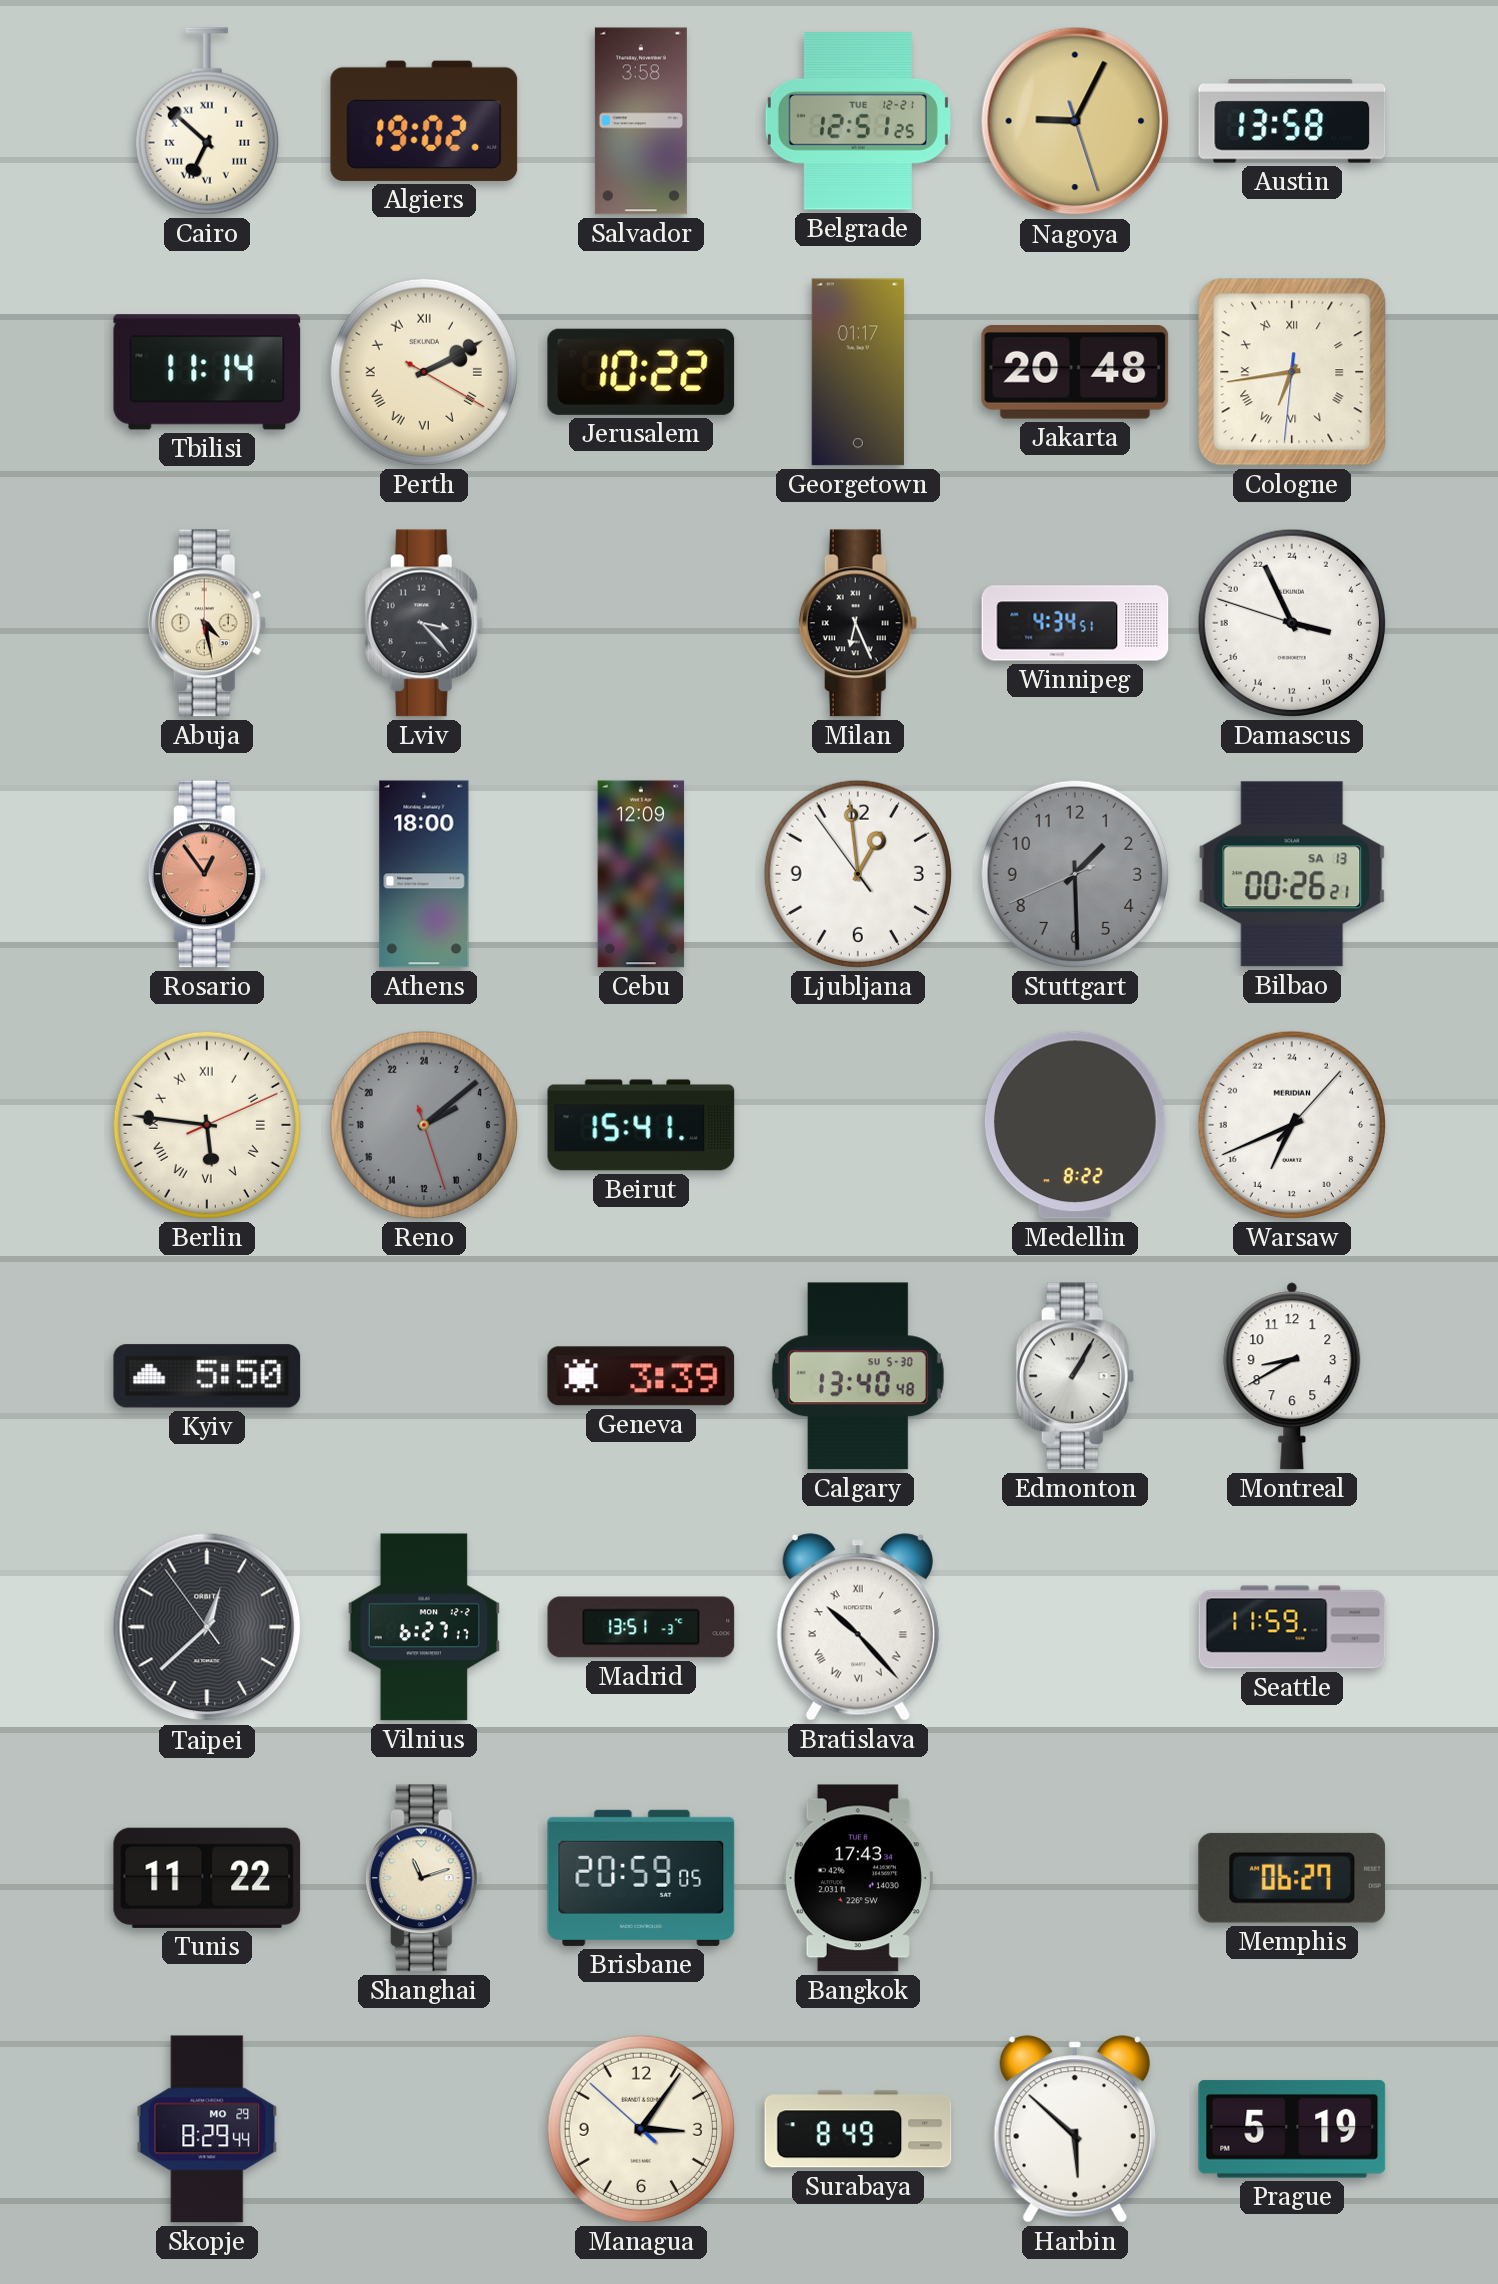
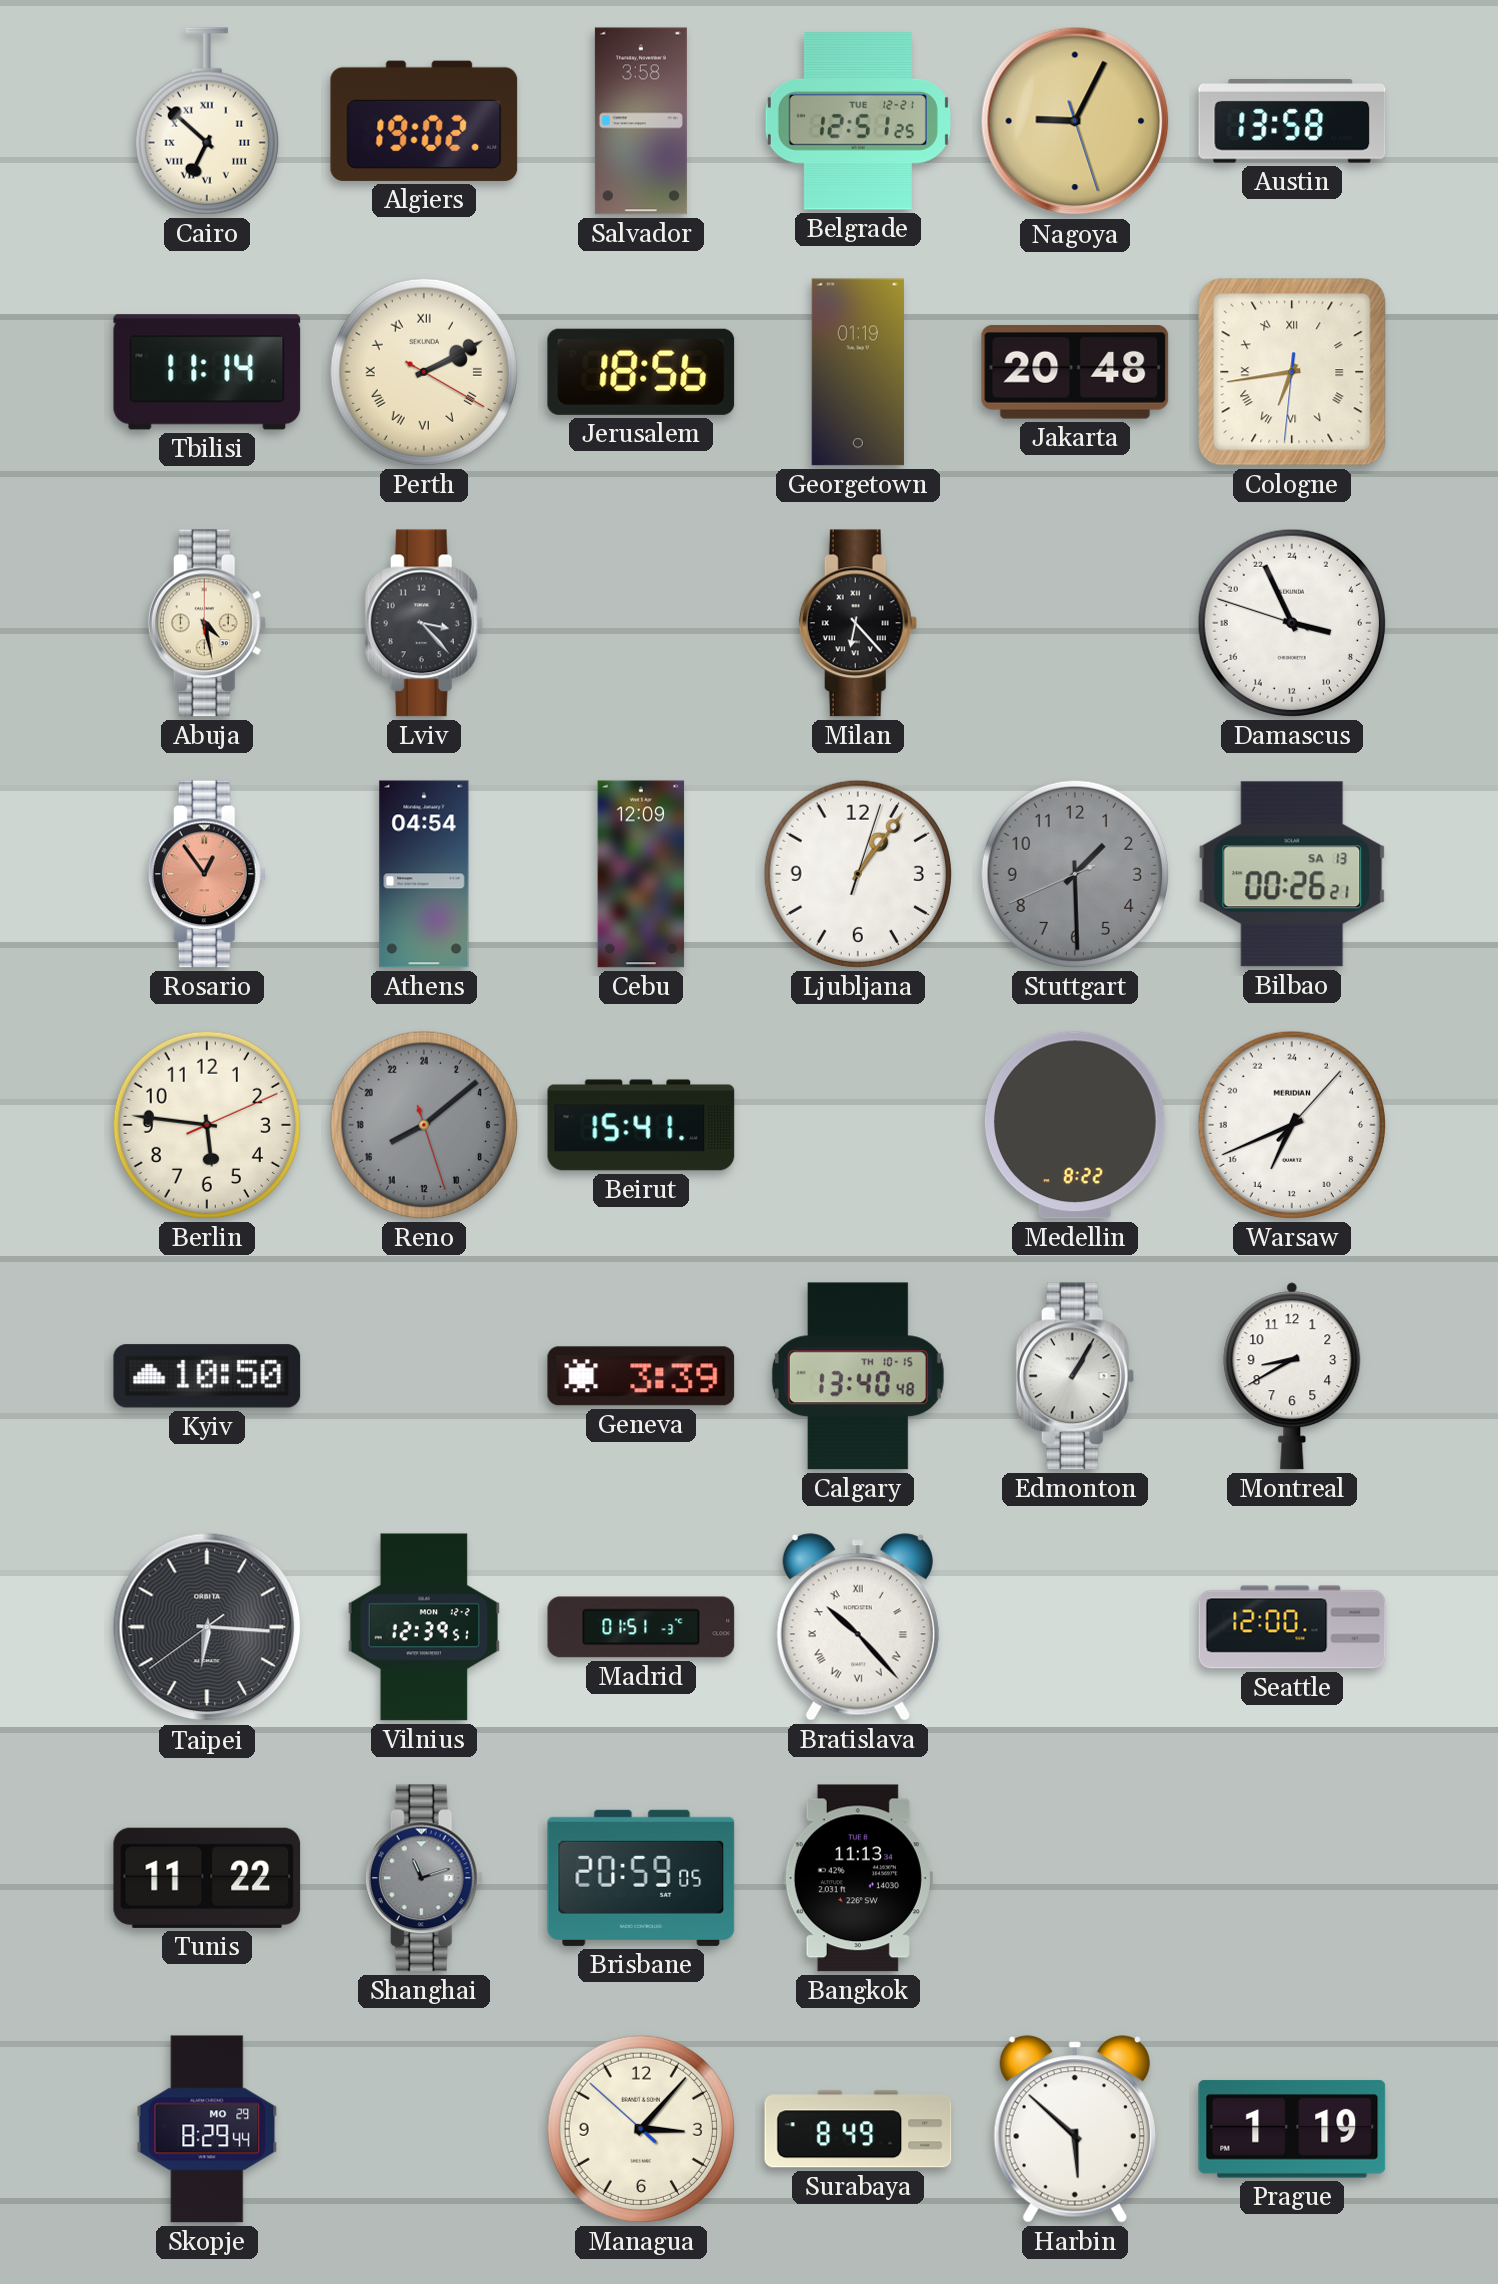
Jerusalem: 10:22 -> 18:56
Georgetown: 01:17 -> 01:19
Milan: 6:26 -> 6:23
Winnipeg: 4:34 -> none
Athens: 18:00 -> 04:54
Ljubljana: 12:58 -> 1:06
Berlin numerals: Roman -> Arabic
Reno: 4:08 -> 16:08
Kyiv: 5:50 -> 10:50
Calgary date: SU 5-30 -> TH 10-15
Taipei: 12:37 -> 6:15
Vilnius: 6:27 -> 12:39
Madrid: 13:51 -> 01:51
Seattle: 11:59 -> 12:00
Shanghai dial: cream -> grey
Bangkok: 17:43 -> 11:13
Memphis: 06:27 -> none
Managua: 3:05 -> 3:06
Prague: 5:19 -> 1:19
